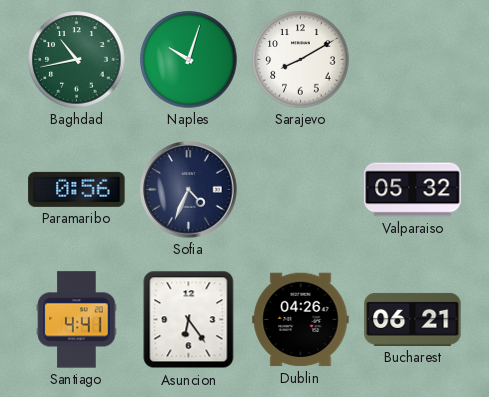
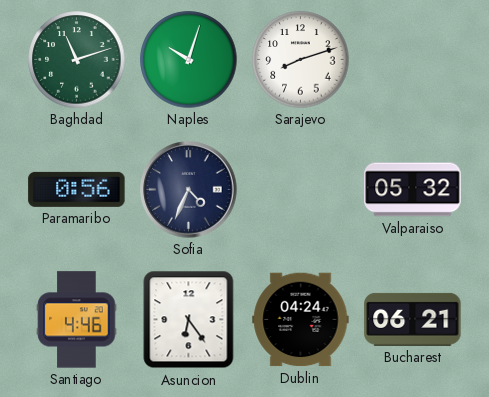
Baghdad: 10:43 -> 11:12
Sarajevo: 8:10 -> 8:12
Santiago: 4:41 -> 4:46
Dublin: 04:26 -> 04:24
